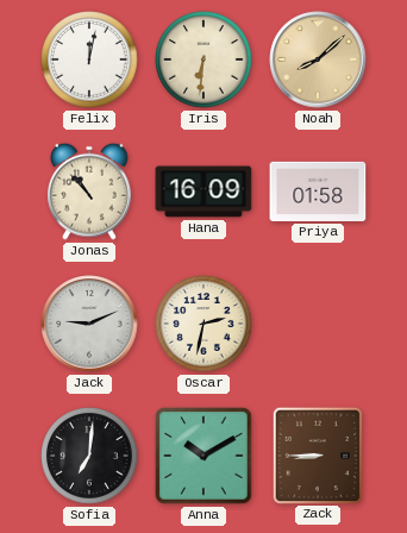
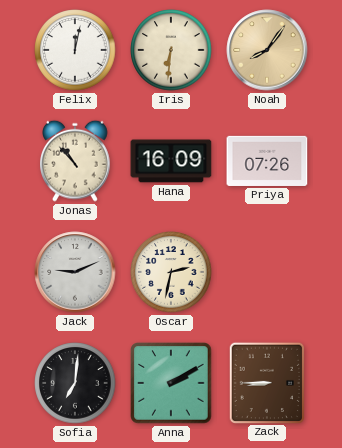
Noah: 8:08 -> 8:06
Priya: 01:58 -> 07:26
Anna: 10:10 -> 2:10
